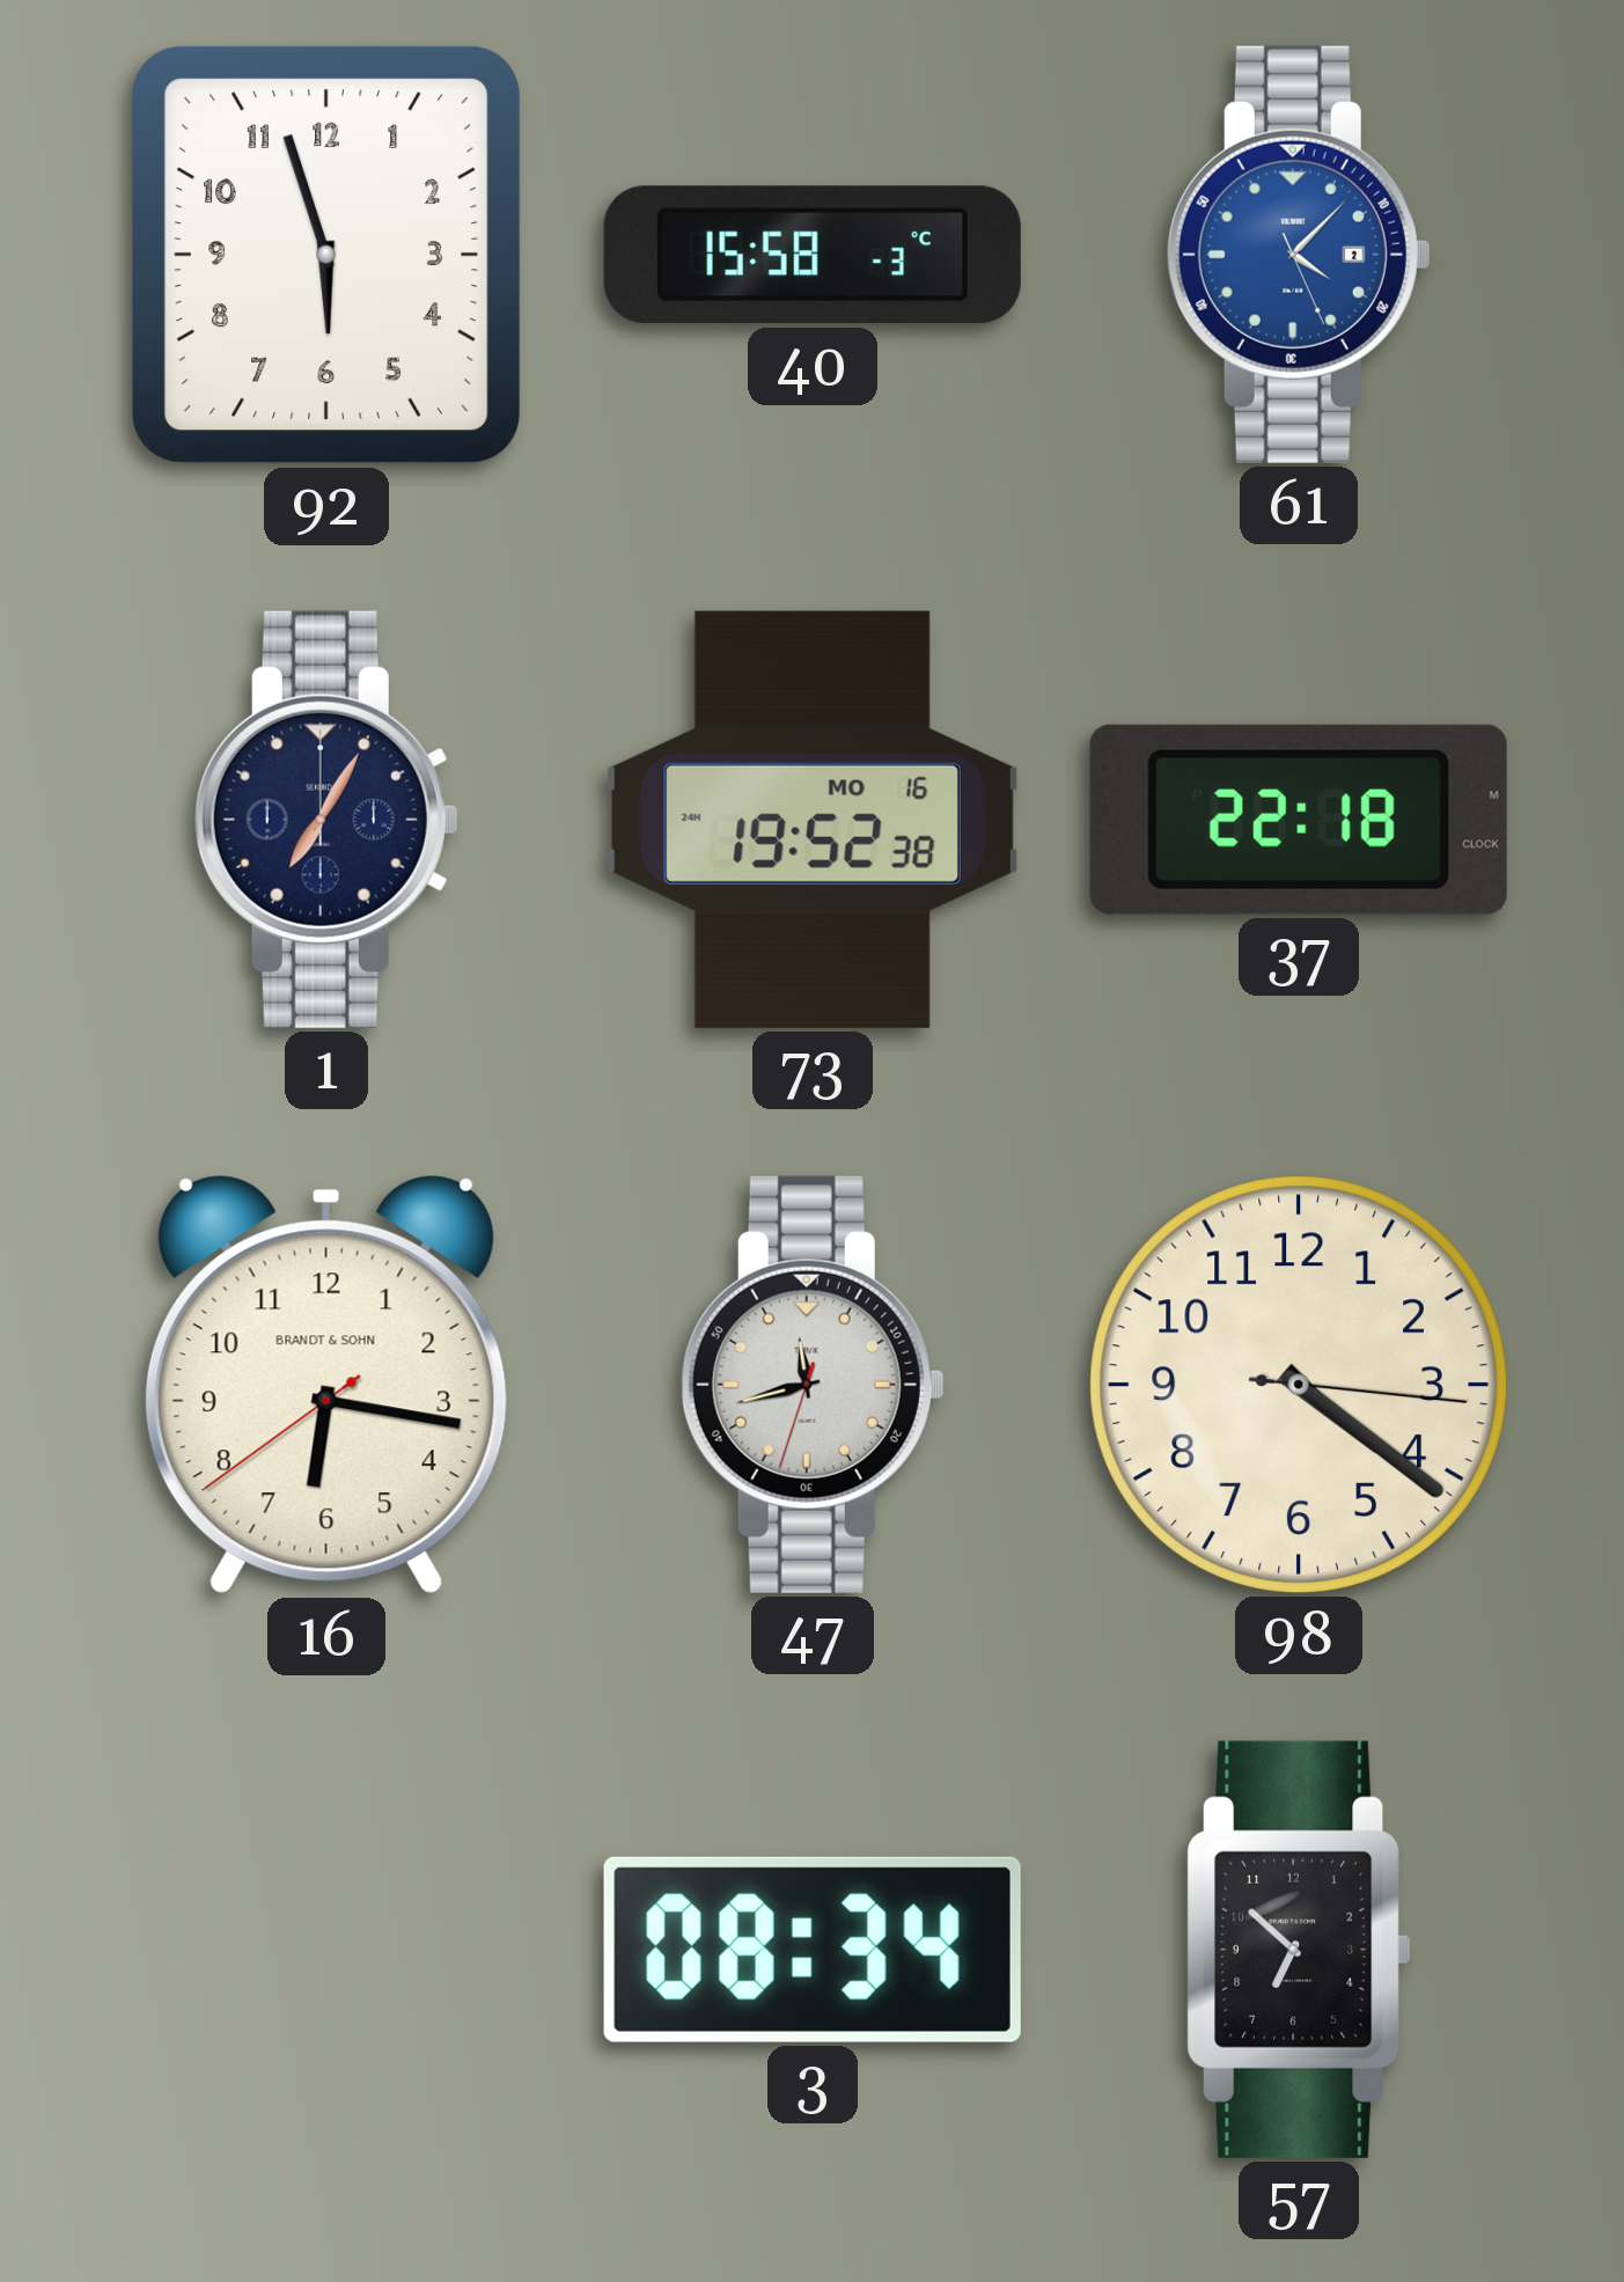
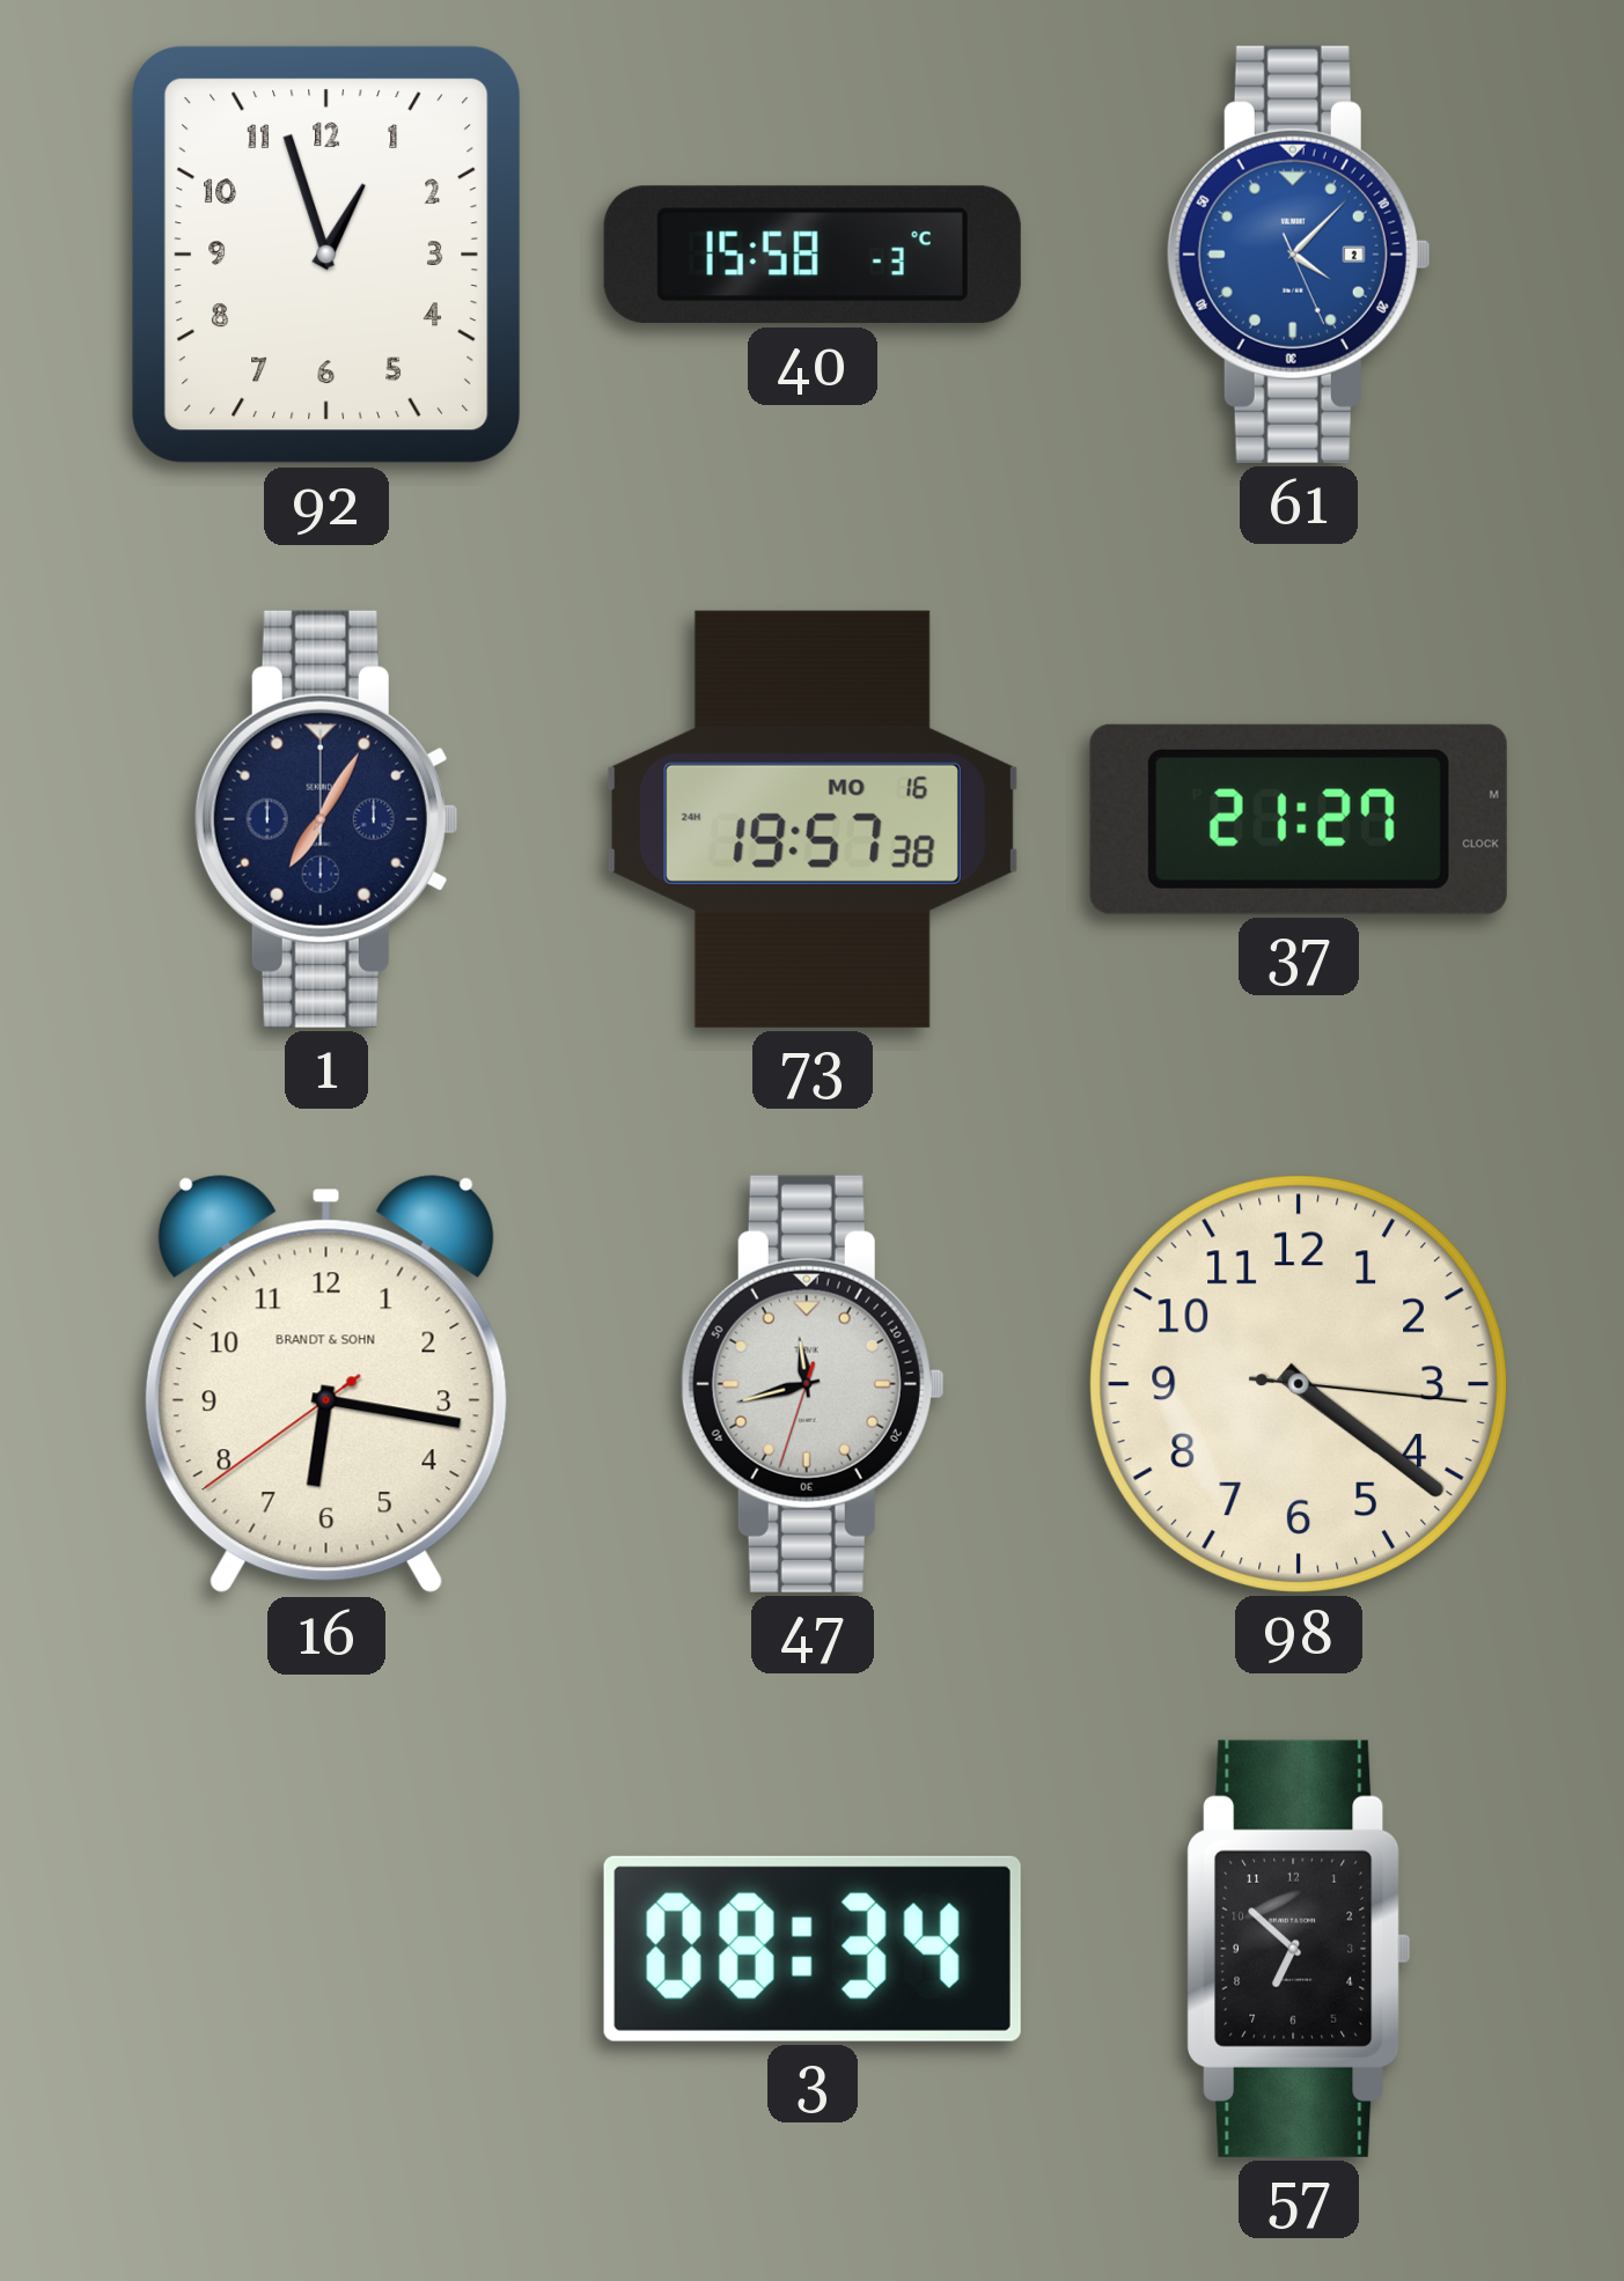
92: 5:57 -> 12:57
73: 19:52 -> 19:57
37: 22:18 -> 21:27
